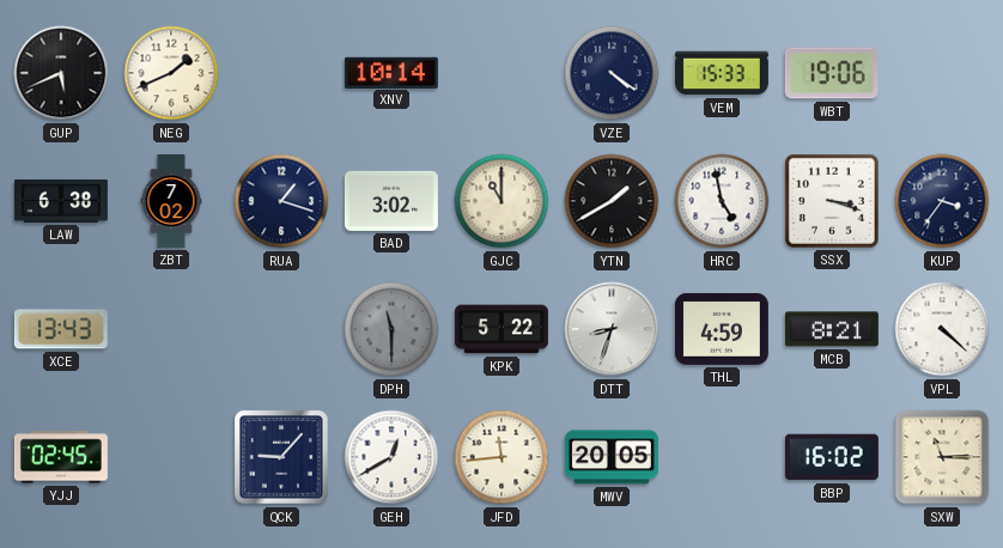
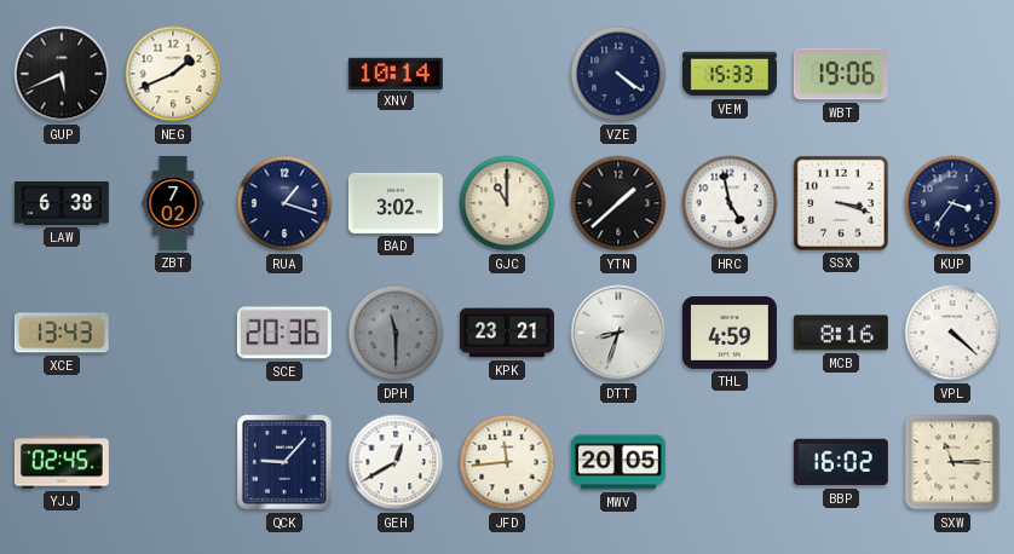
YTN: 1:40 -> 1:38
SCE: none -> 20:36
KPK: 5:22 -> 23:21
MCB: 8:21 -> 8:16
